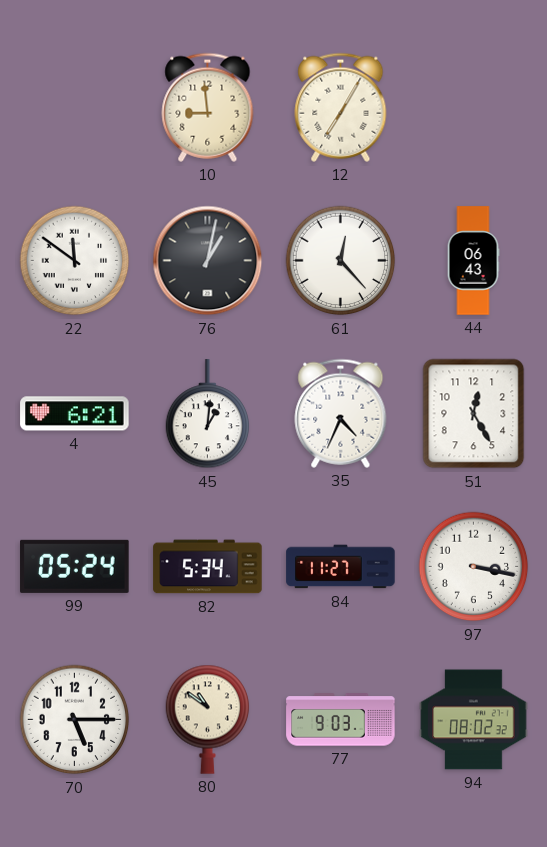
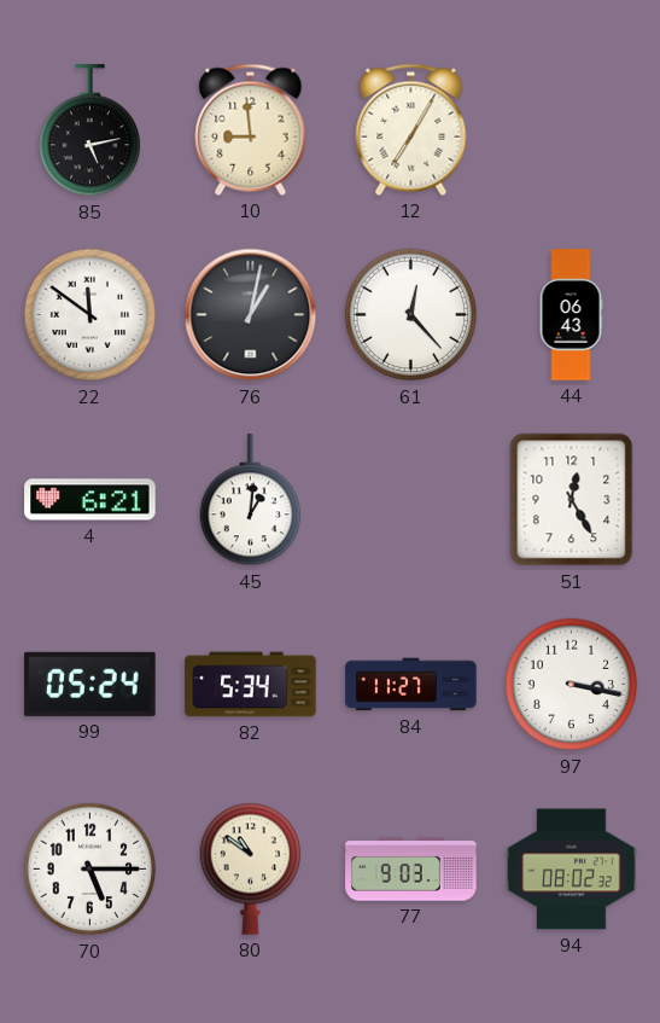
85: none -> 5:13
35: 4:34 -> none
